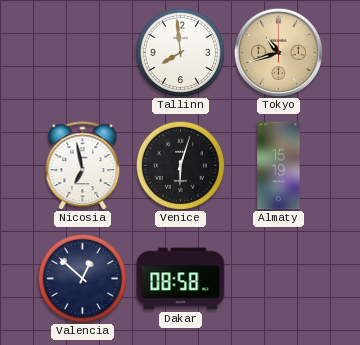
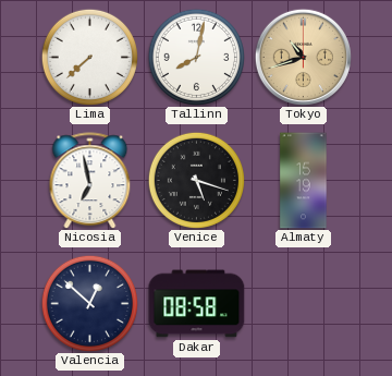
Lima: none -> 7:38
Tallinn: 7:59 -> 8:02
Venice: 6:03 -> 5:18
